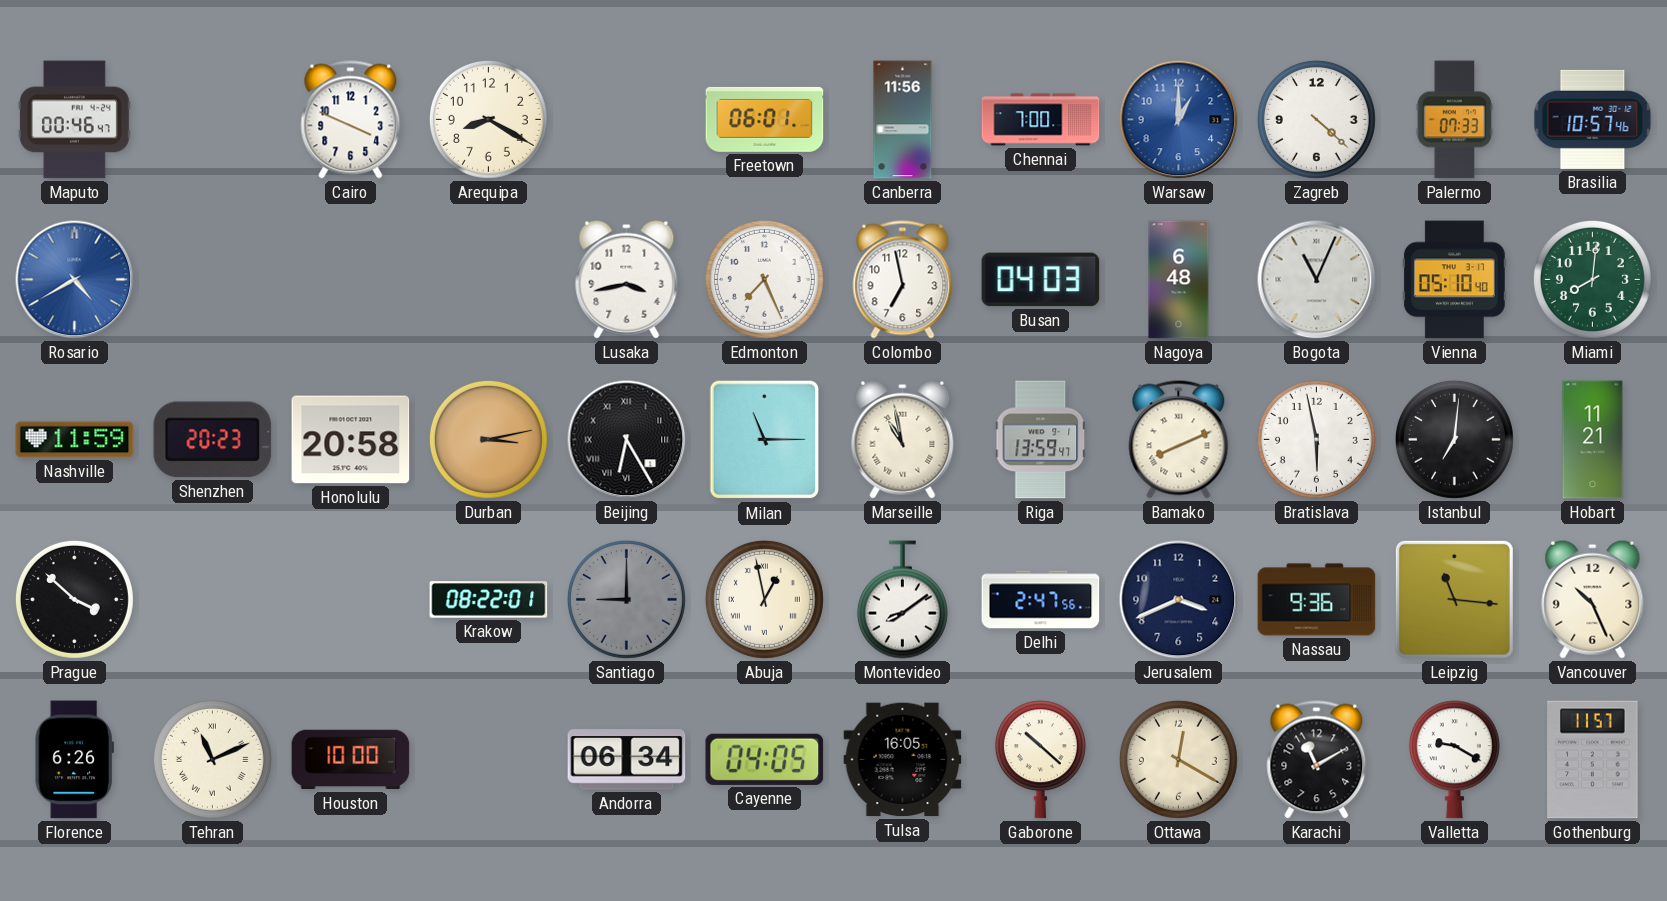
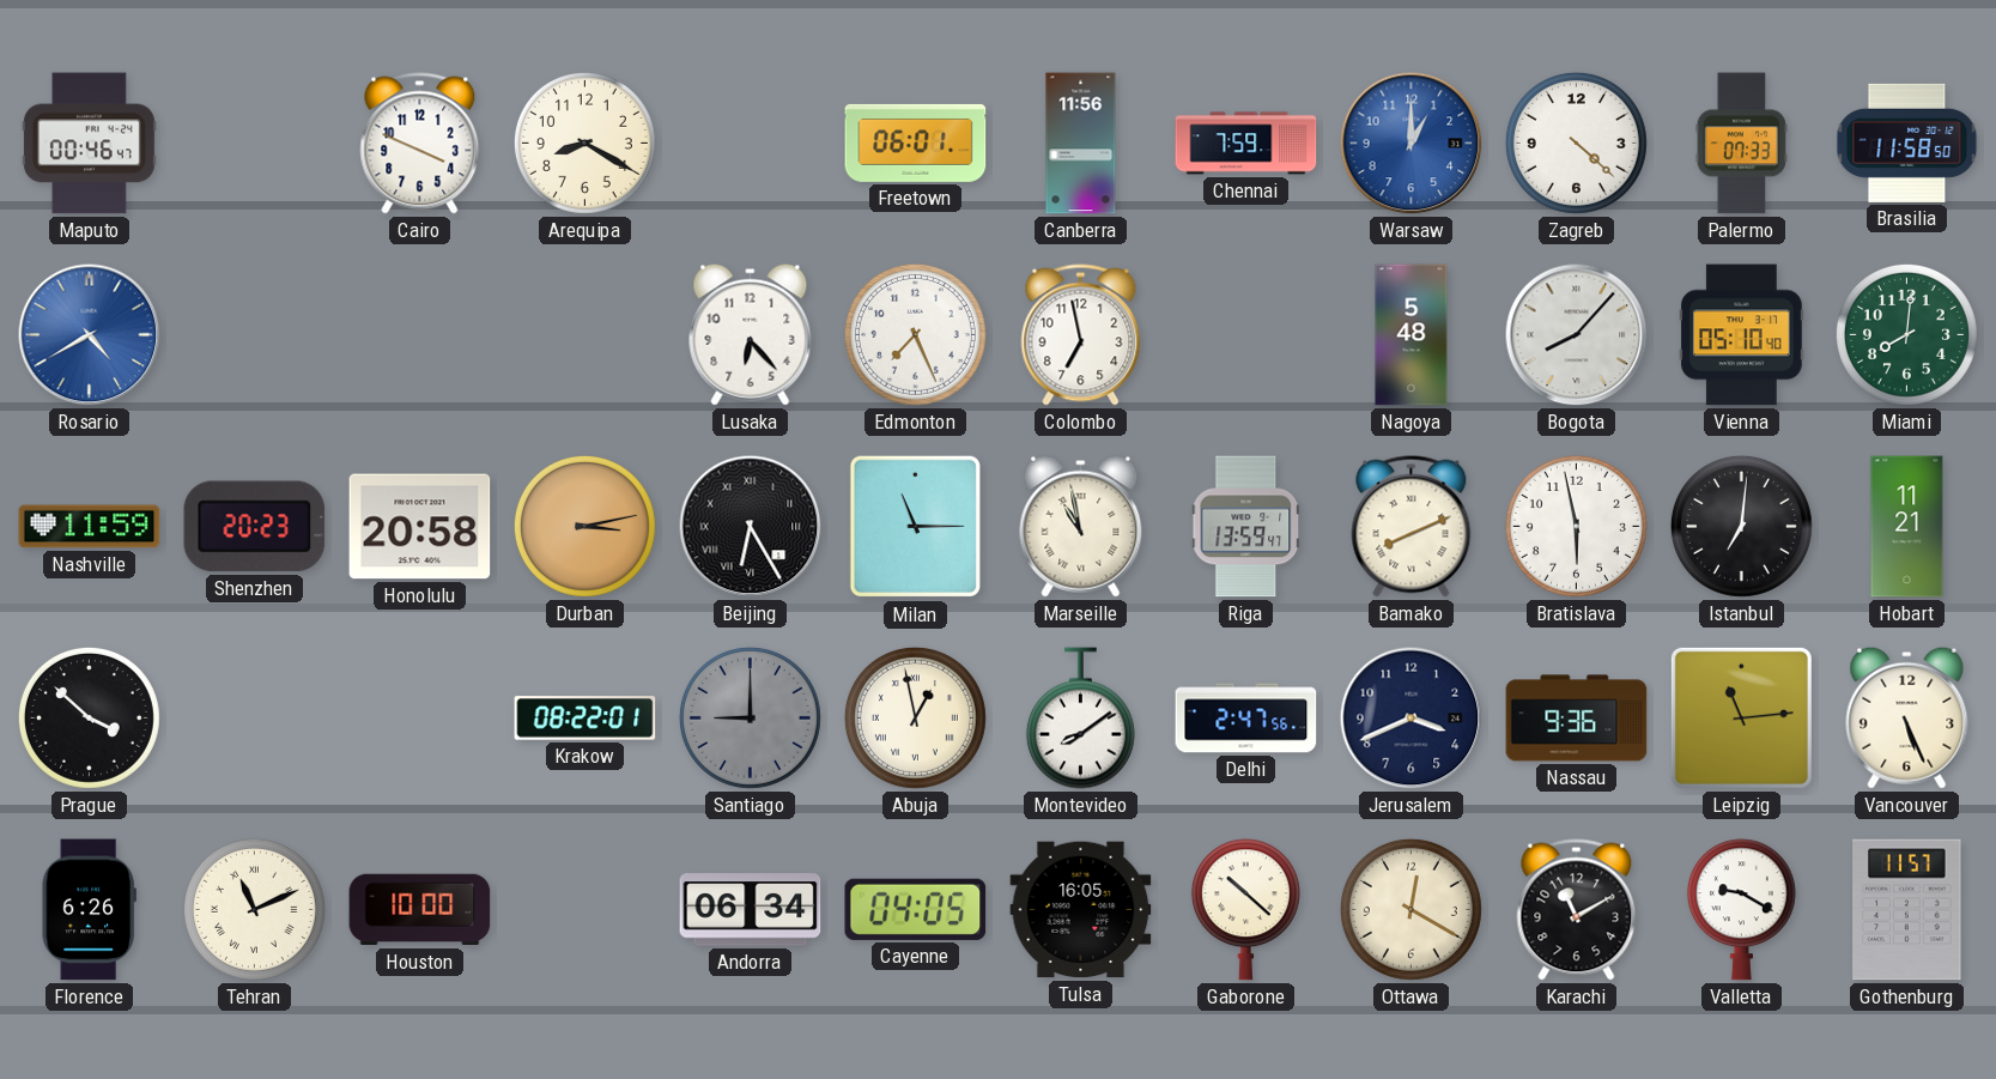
Chennai: 7:00 -> 7:59
Brasilia: 10:57 -> 11:58
Lusaka: 3:43 -> 6:23
Busan: 04:03 -> none
Nagoya: 6:48 -> 5:48
Bogota: 11:04 -> 8:07
Leipzig: 11:16 -> 11:14
Vancouver: 10:26 -> 5:26
